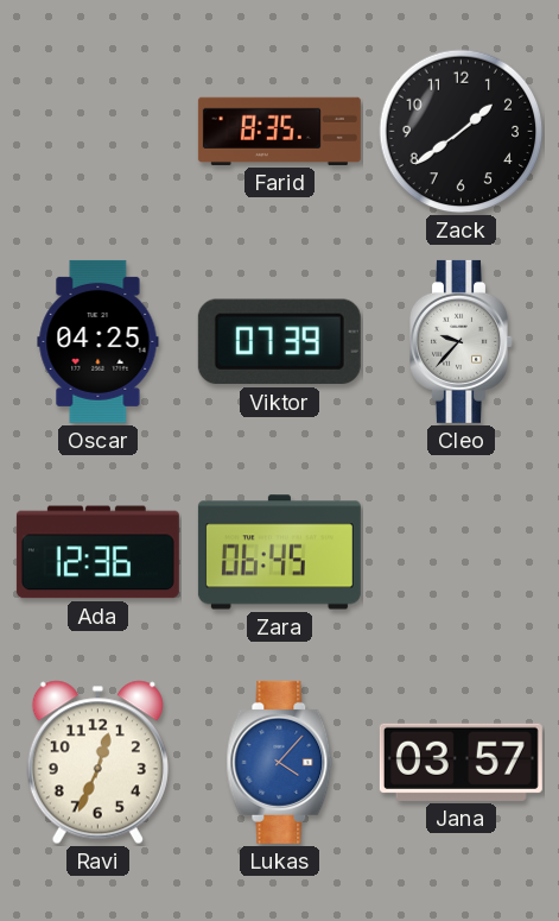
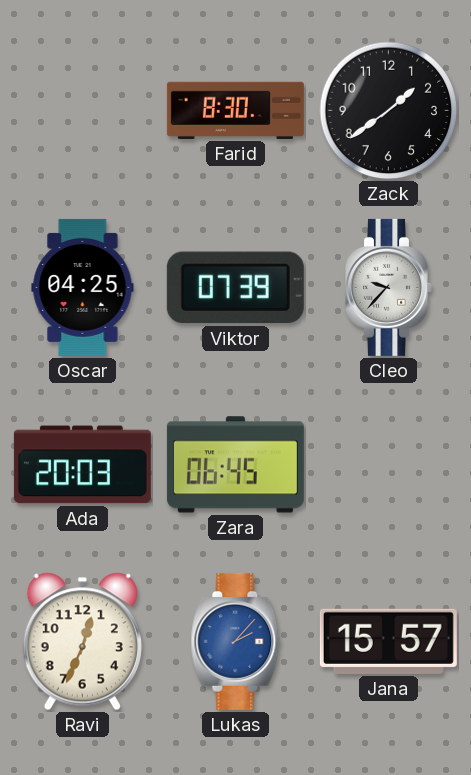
Farid: 8:35 -> 8:30
Ada: 12:36 -> 20:03
Lukas: 4:07 -> 2:07
Jana: 03:57 -> 15:57
